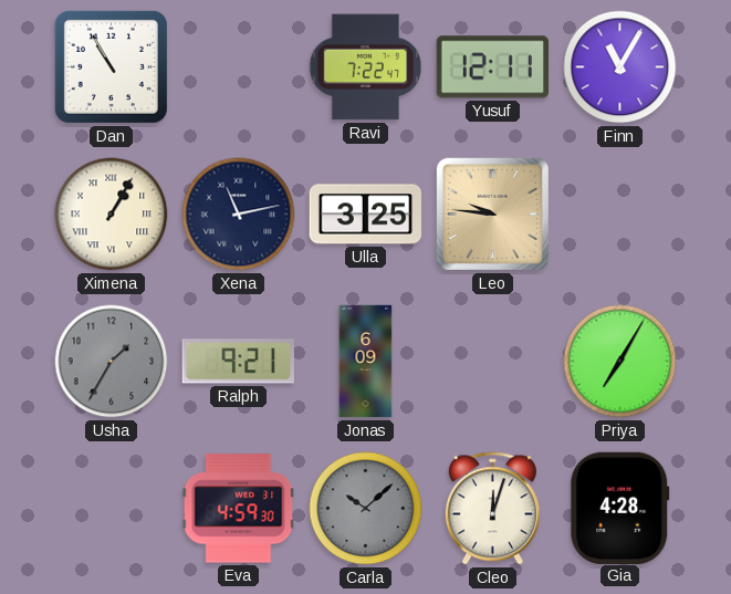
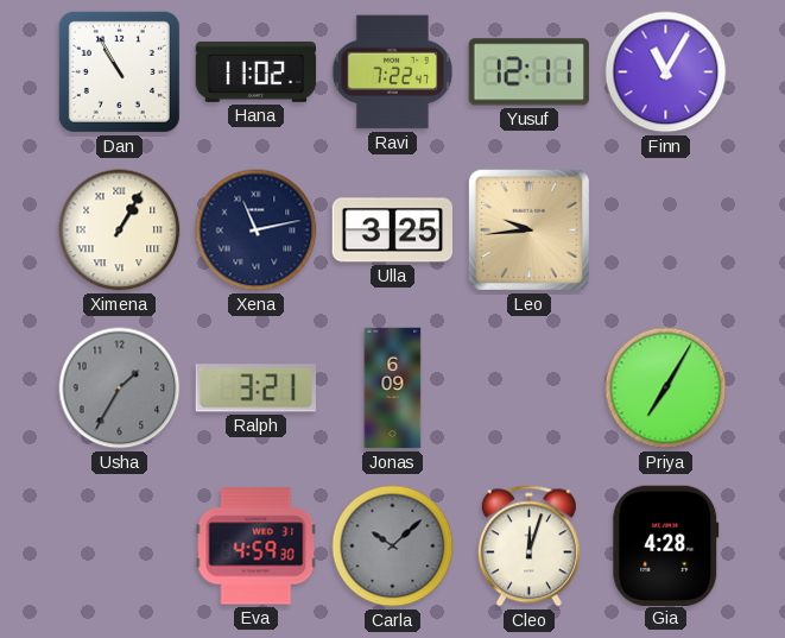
Hana: none -> 11:02
Leo: 9:46 -> 9:44
Ralph: 9:21 -> 3:21
